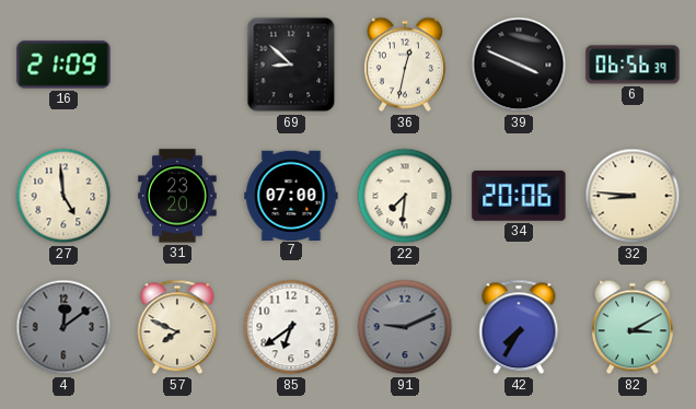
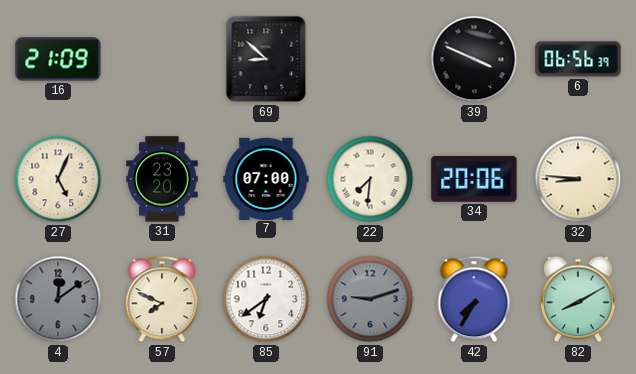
36: 12:32 -> none
27: 4:59 -> 5:04
91: 9:11 -> 9:12
82: 3:10 -> 8:10
